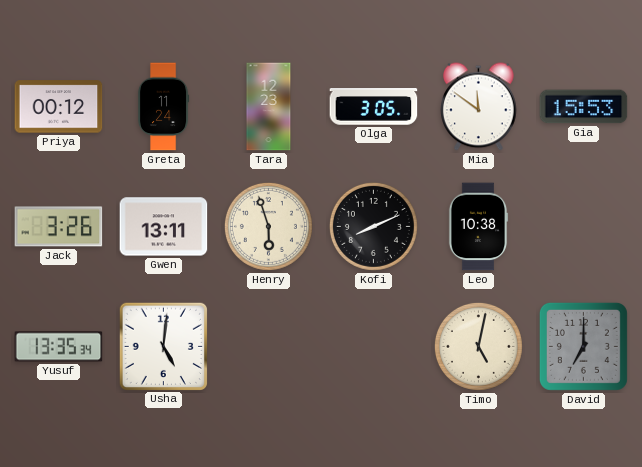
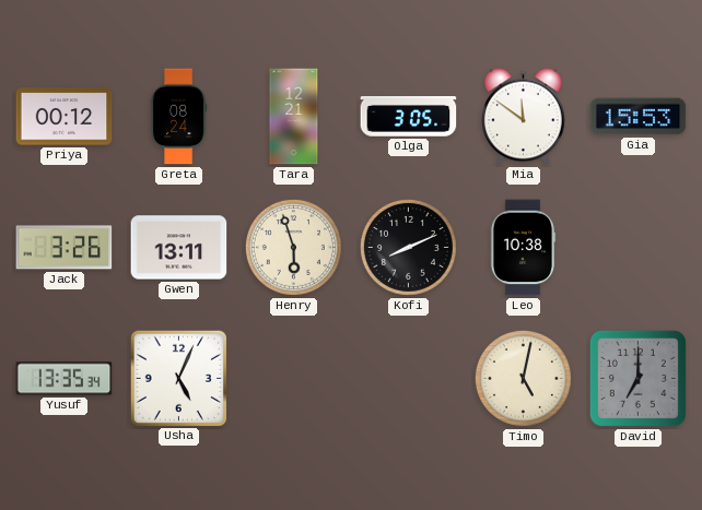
Greta: 11:24 -> 08:24
Tara: 12:23 -> 12:21
Usha: 5:01 -> 5:04
